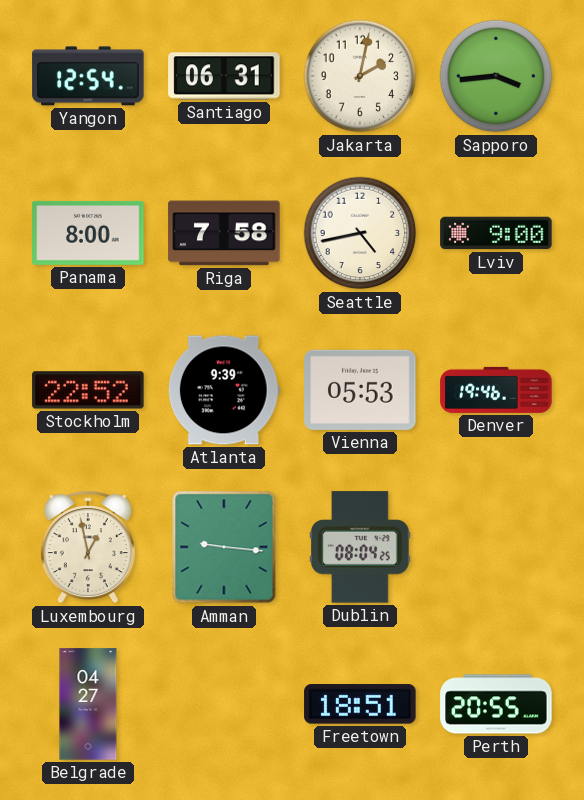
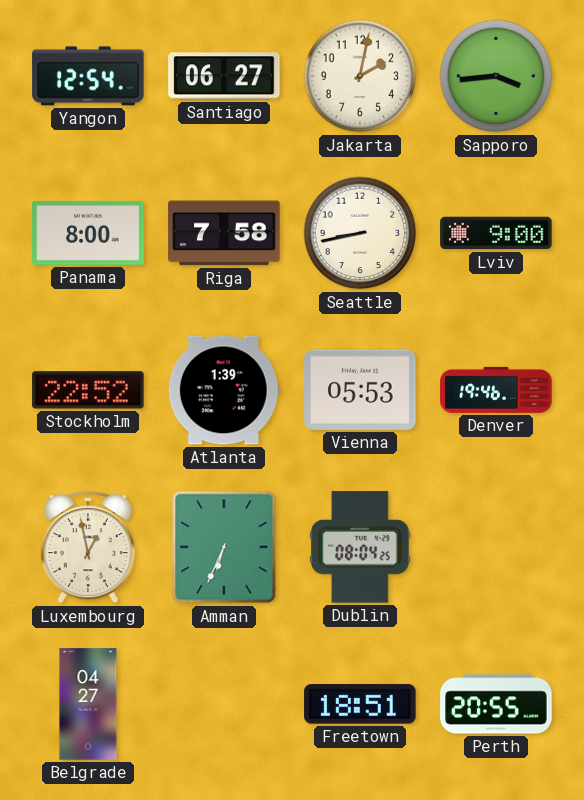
Santiago: 06:31 -> 06:27
Seattle: 4:43 -> 8:43
Atlanta: 9:39 -> 1:39
Amman: 9:16 -> 6:34
